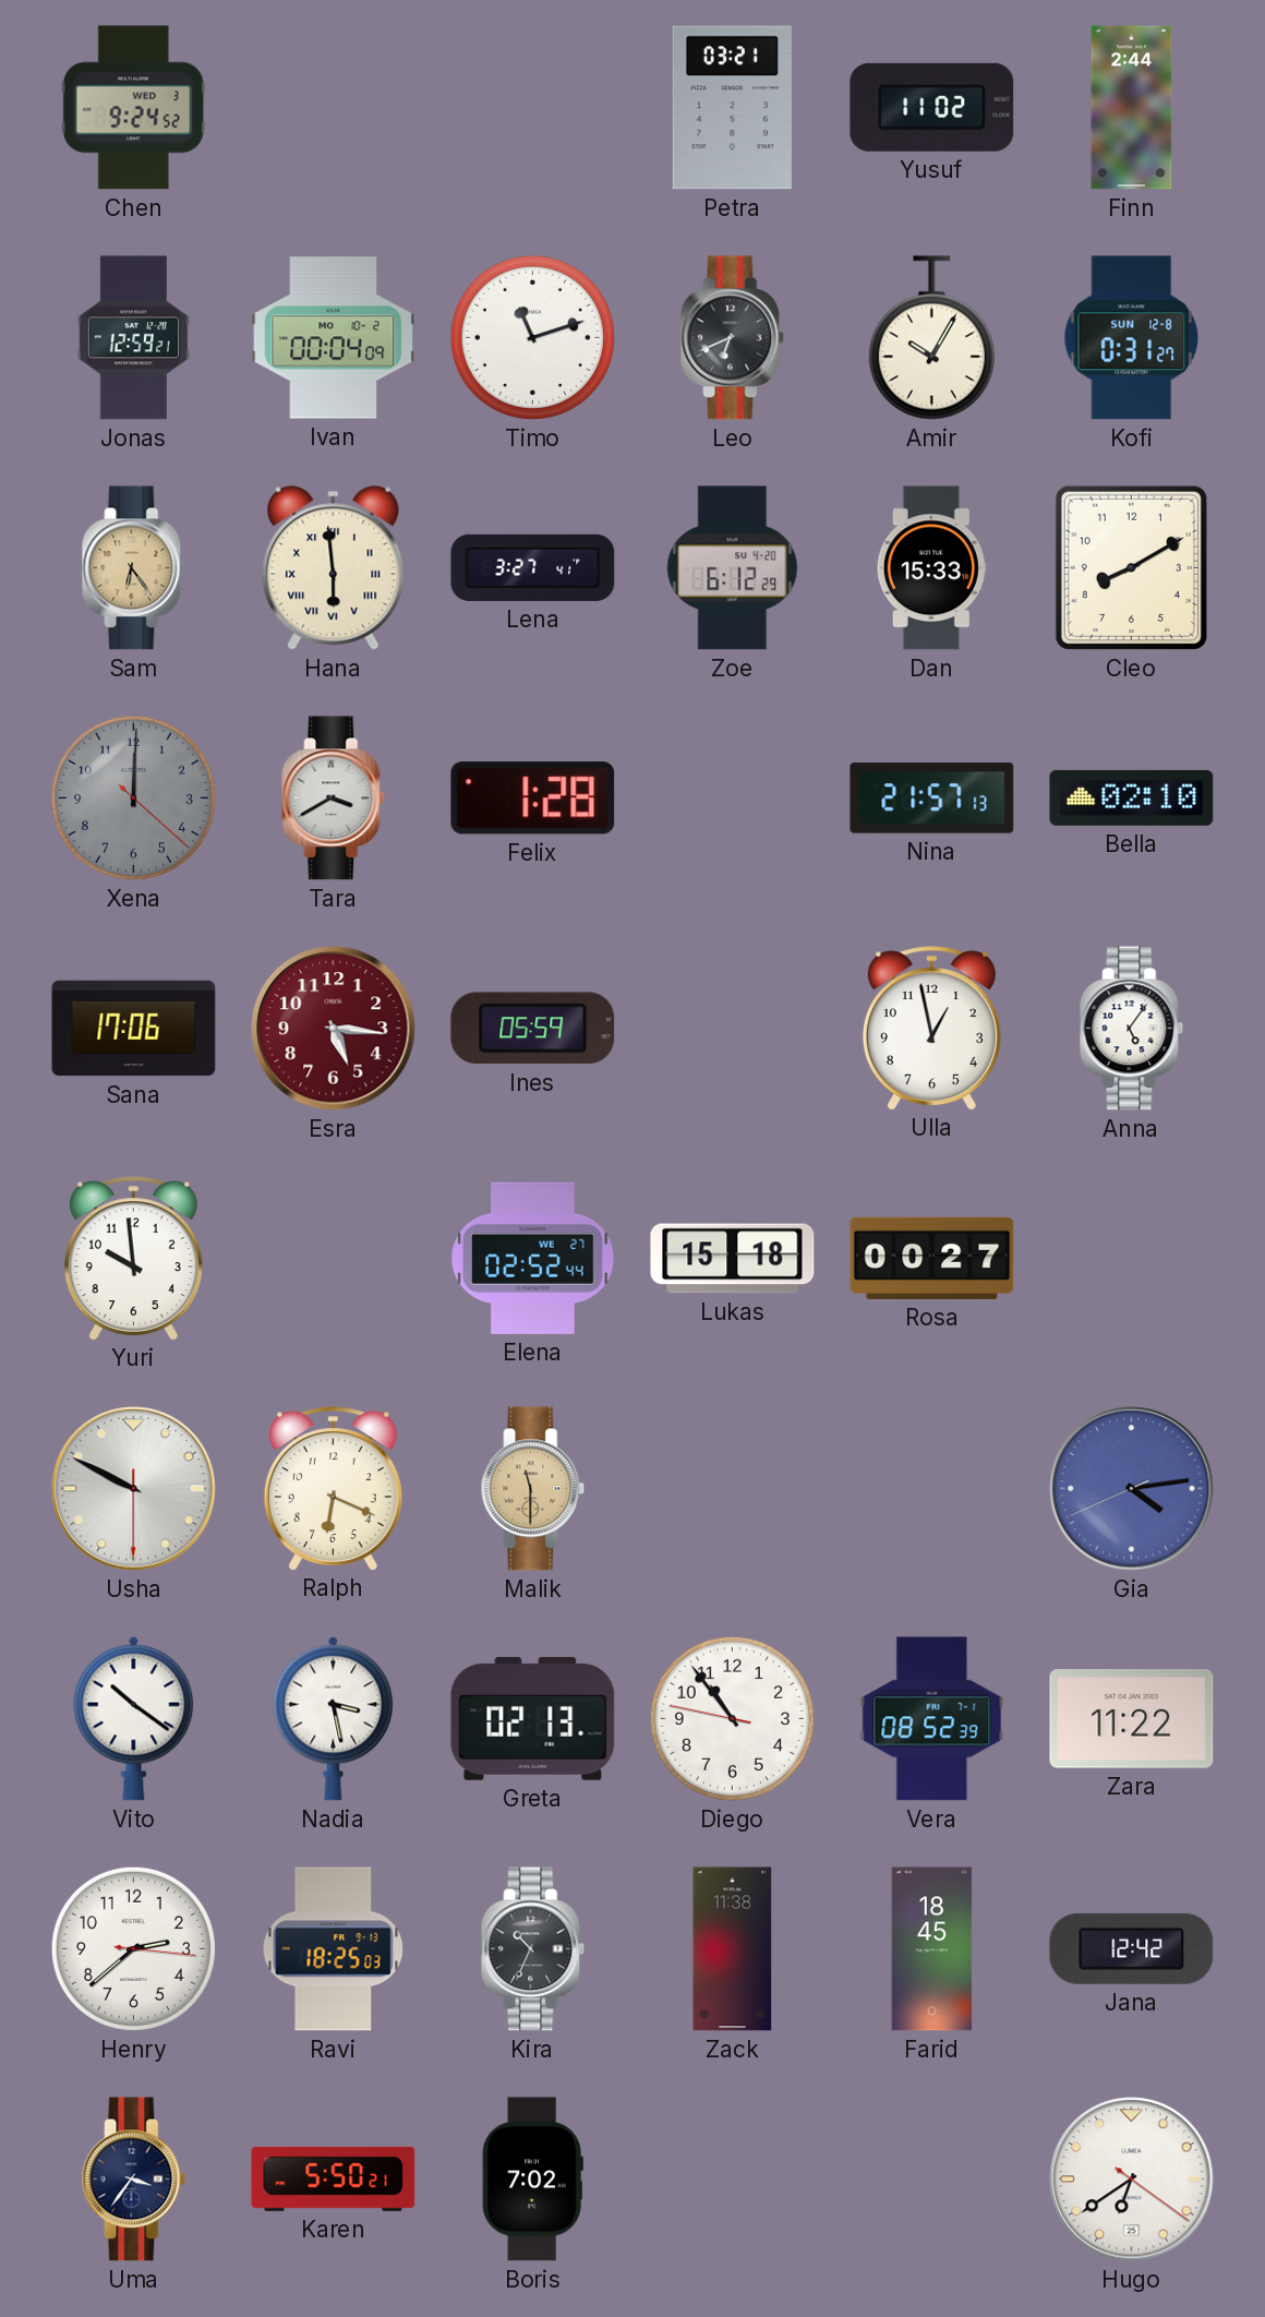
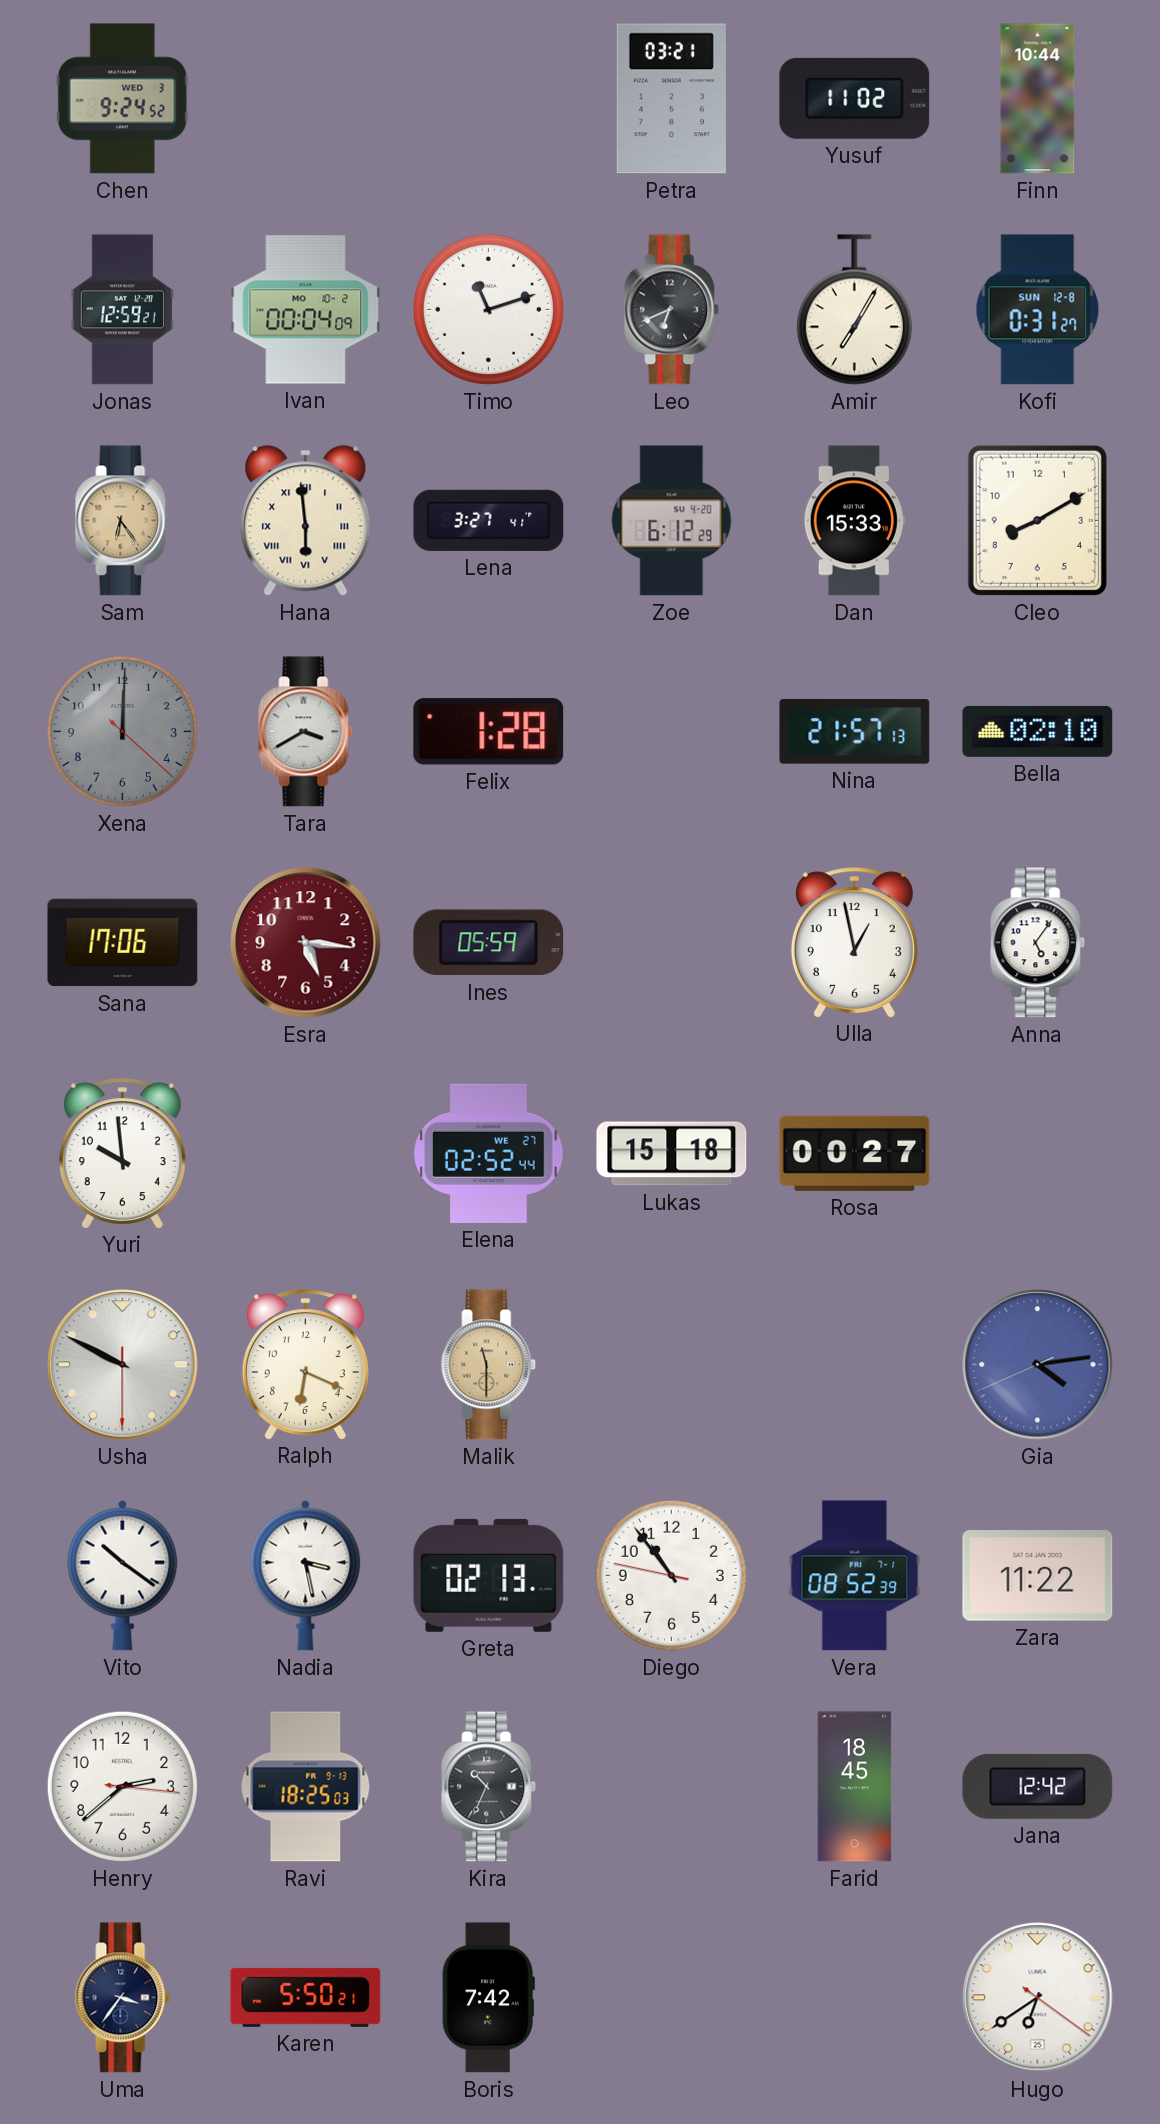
Finn: 2:44 -> 10:44
Amir: 10:05 -> 7:05
Zack: 11:38 -> none
Boris: 7:02 -> 7:42
